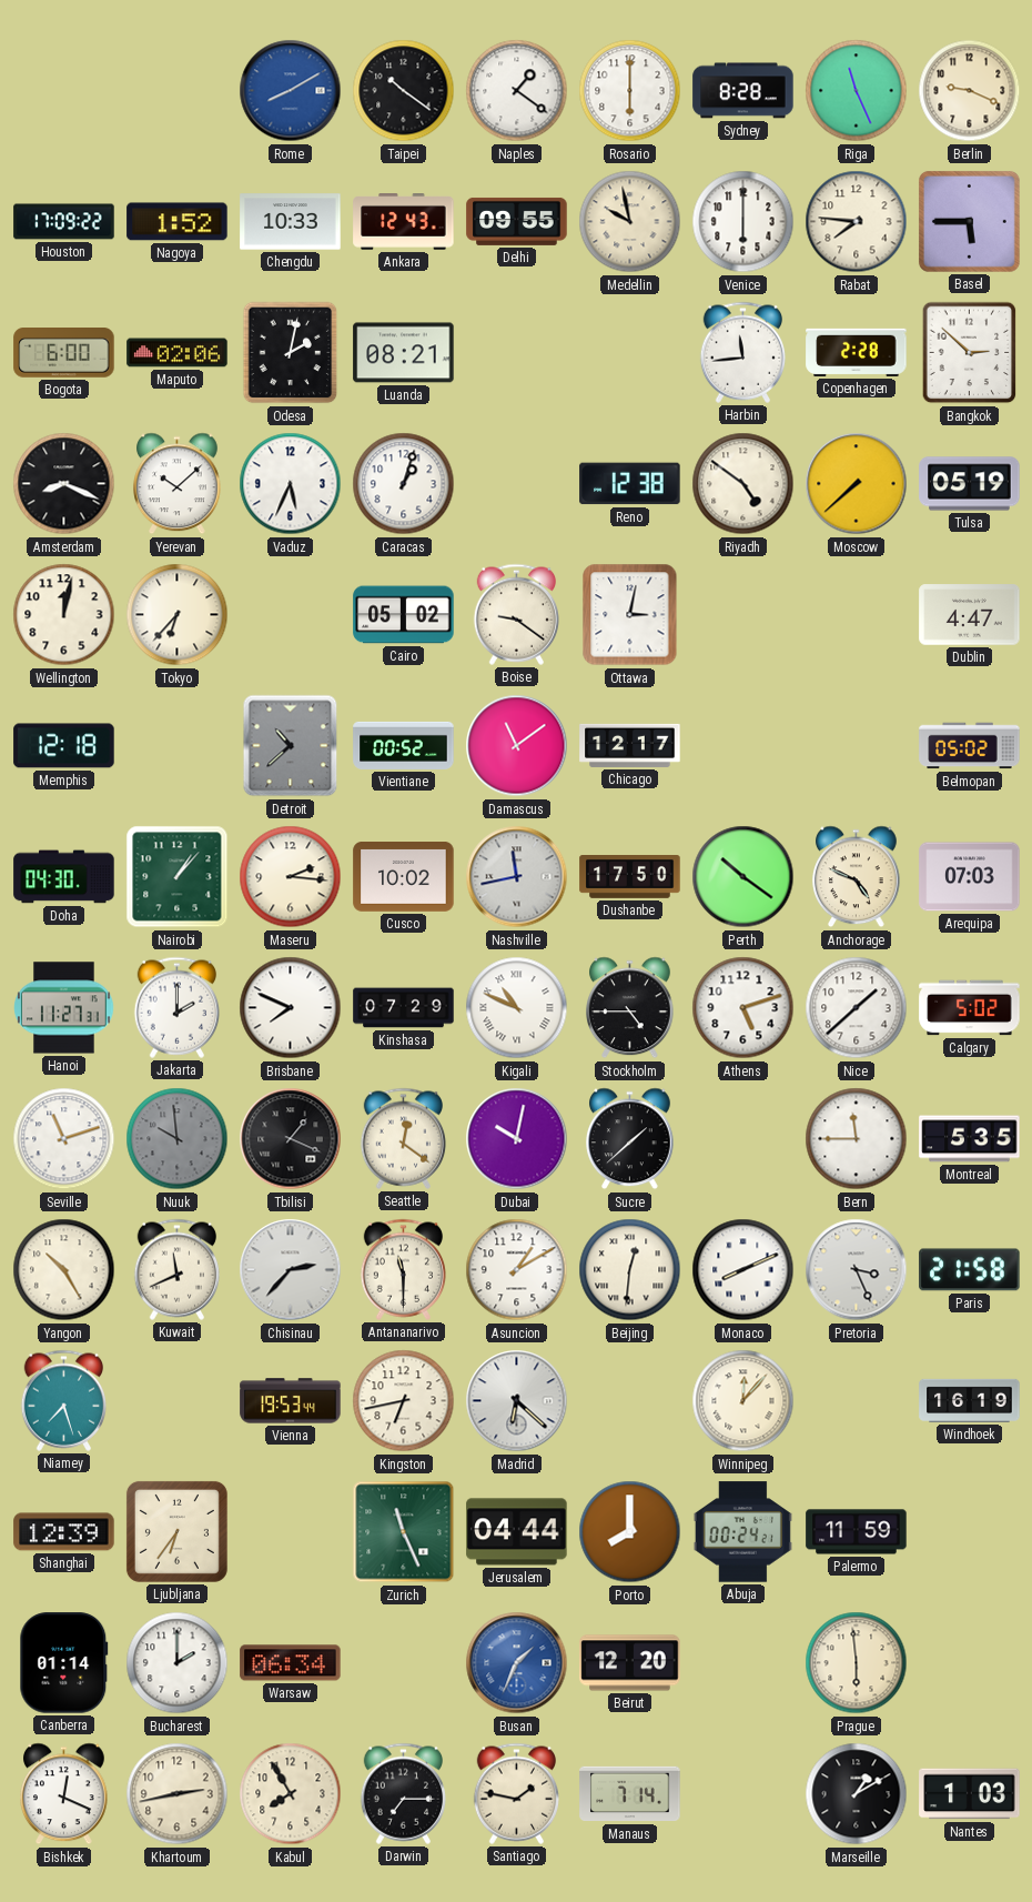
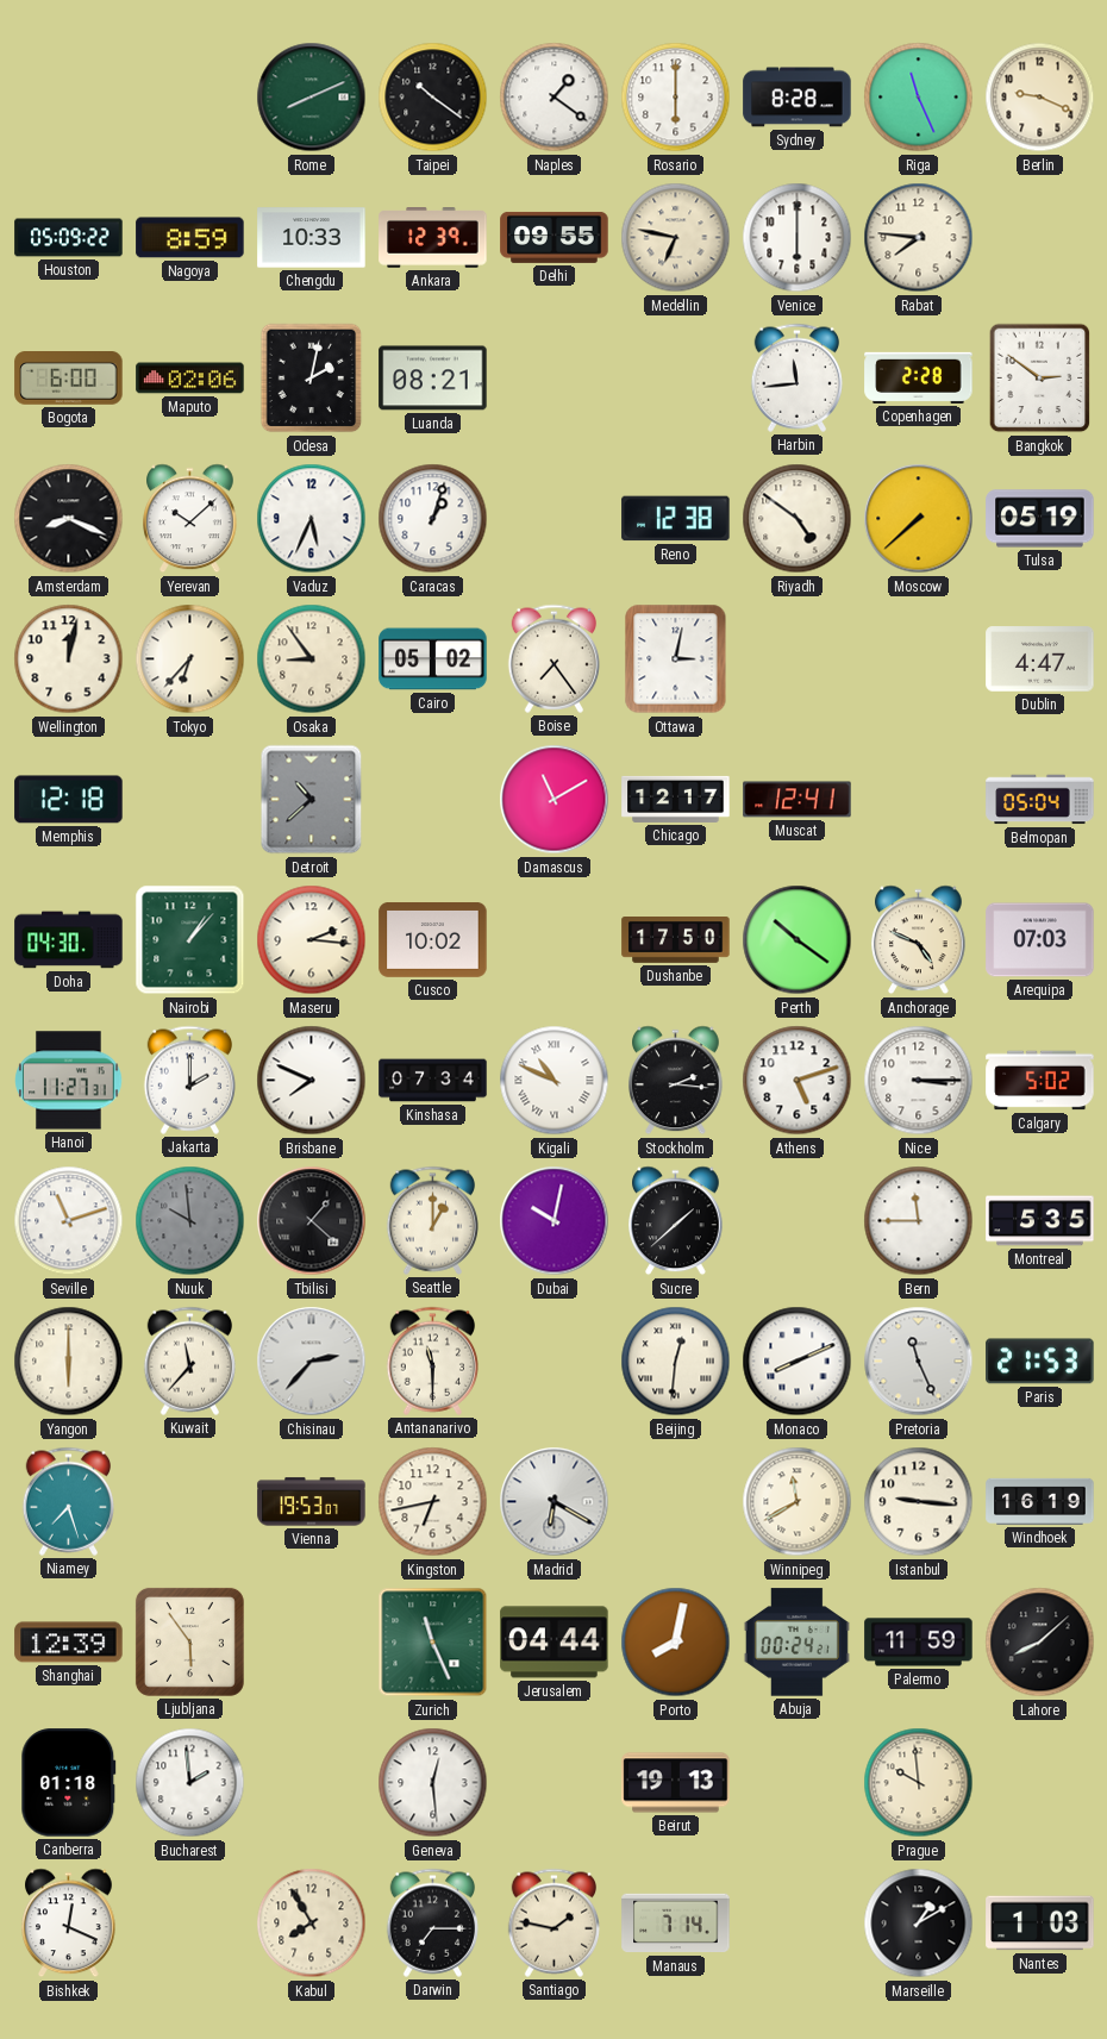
Rome: 8:10 -> 8:11
Rome dial: blue -> green
Houston: 17:09 -> 05:09
Nagoya: 1:52 -> 8:59
Ankara: 12:43 -> 12:39
Medellin: 9:58 -> 6:47
Basel: 5:45 -> none
Bangkok: 2:52 -> 2:51
Osaka: none -> 8:54
Boise: 9:21 -> 7:24
Vientiane: 00:52 -> none
Damascus: 11:09 -> 11:10
Muscat: none -> 12:41
Belmopan: 05:02 -> 05:04
Nashville: 11:43 -> none
Kinshasa: 07:29 -> 07:34
Stockholm: 4:45 -> 2:16
Nice: 1:38 -> 3:15
Tbilisi: 1:19 -> 1:22
Seattle: 12:21 -> 1:00
Yangon: 10:25 -> 6:00
Kuwait: 11:41 -> 11:37
Asuncion: 1:10 -> none
Pretoria: 3:26 -> 11:26
Paris: 21:58 -> 21:53
Vienna: 19:53:44 -> 19:53:07
Madrid: 6:22 -> 6:20
Winnipeg: 12:07 -> 11:40
Istanbul: none -> 9:16
Ljubljana: 6:36 -> 5:54
Porto: 8:00 -> 8:02
Lahore: none -> 8:08
Canberra: 01:14 -> 01:18
Bucharest: 2:00 -> 1:59
Warsaw: 06:34 -> none
Geneva: none -> 12:29
Busan: 1:34 -> none
Beirut: 12:20 -> 19:13
Prague: 5:59 -> 9:59
Khartoum: 2:43 -> none
